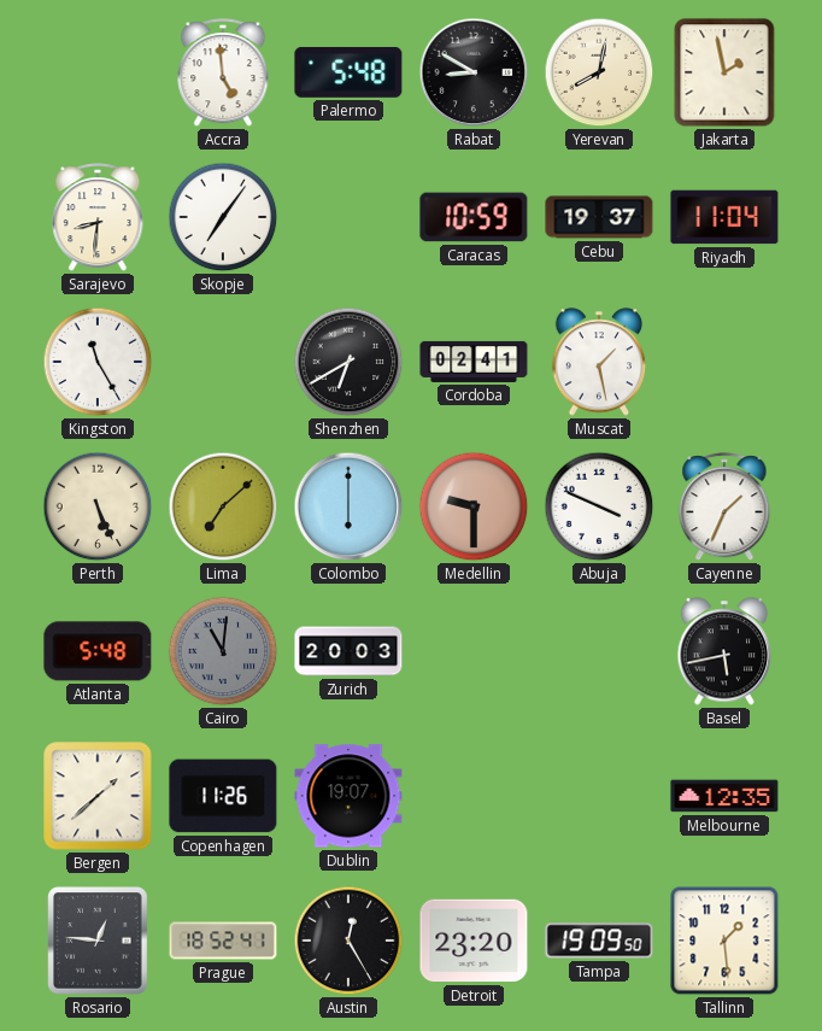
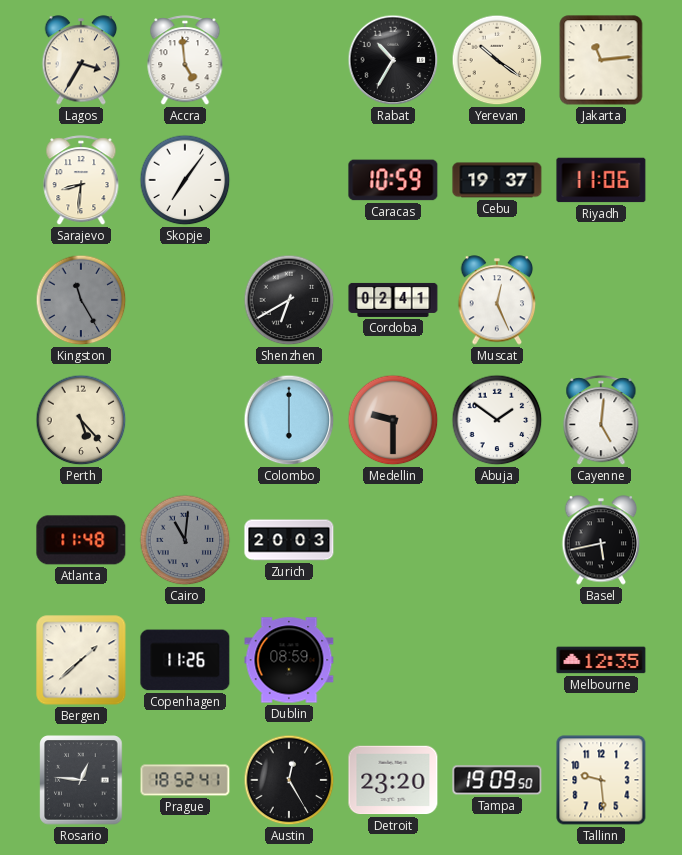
Lagos: none -> 3:35
Palermo: 5:48 -> none
Rabat: 8:50 -> 10:35
Yerevan: 8:02 -> 10:21
Jakarta: 1:58 -> 11:14
Riyadh: 11:04 -> 11:06
Kingston dial: white -> grey
Muscat: 1:28 -> 12:26
Perth: 5:26 -> 5:23
Lima: 7:08 -> none
Abuja: 3:49 -> 1:51
Cayenne: 1:34 -> 5:01
Atlanta: 5:48 -> 11:48
Dublin: 19:07 -> 08:59
Tallinn: 1:29 -> 9:29
